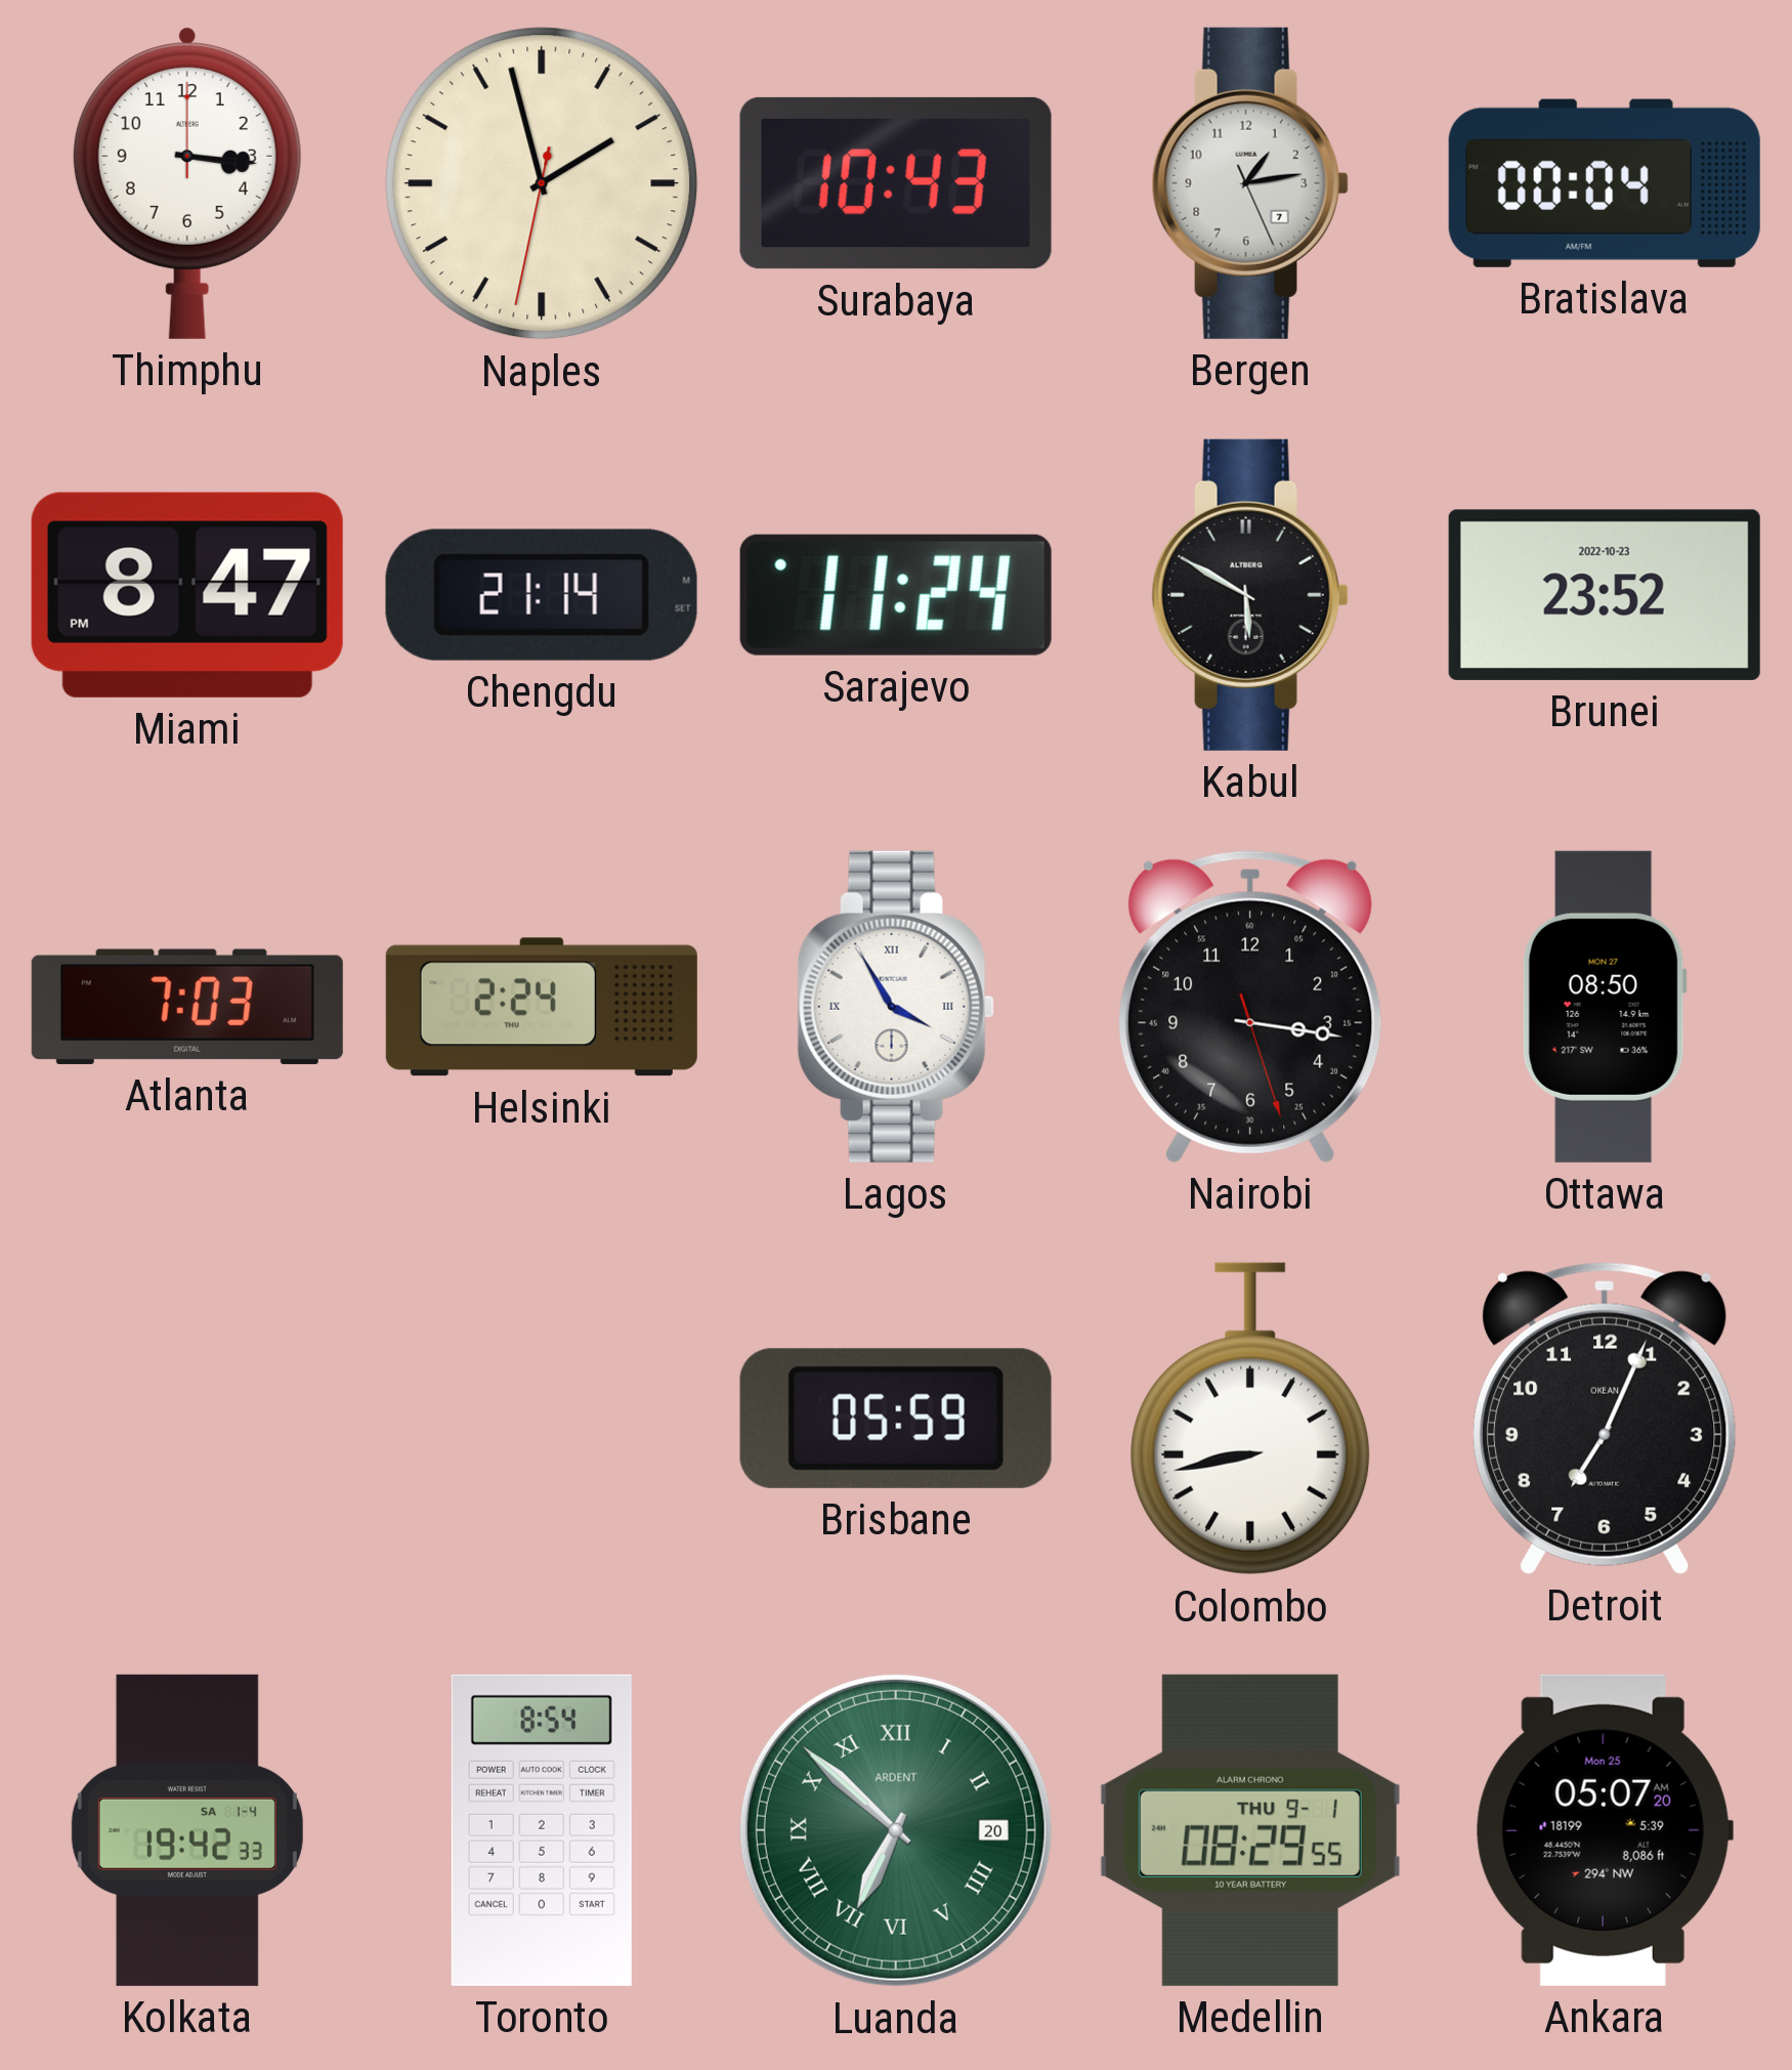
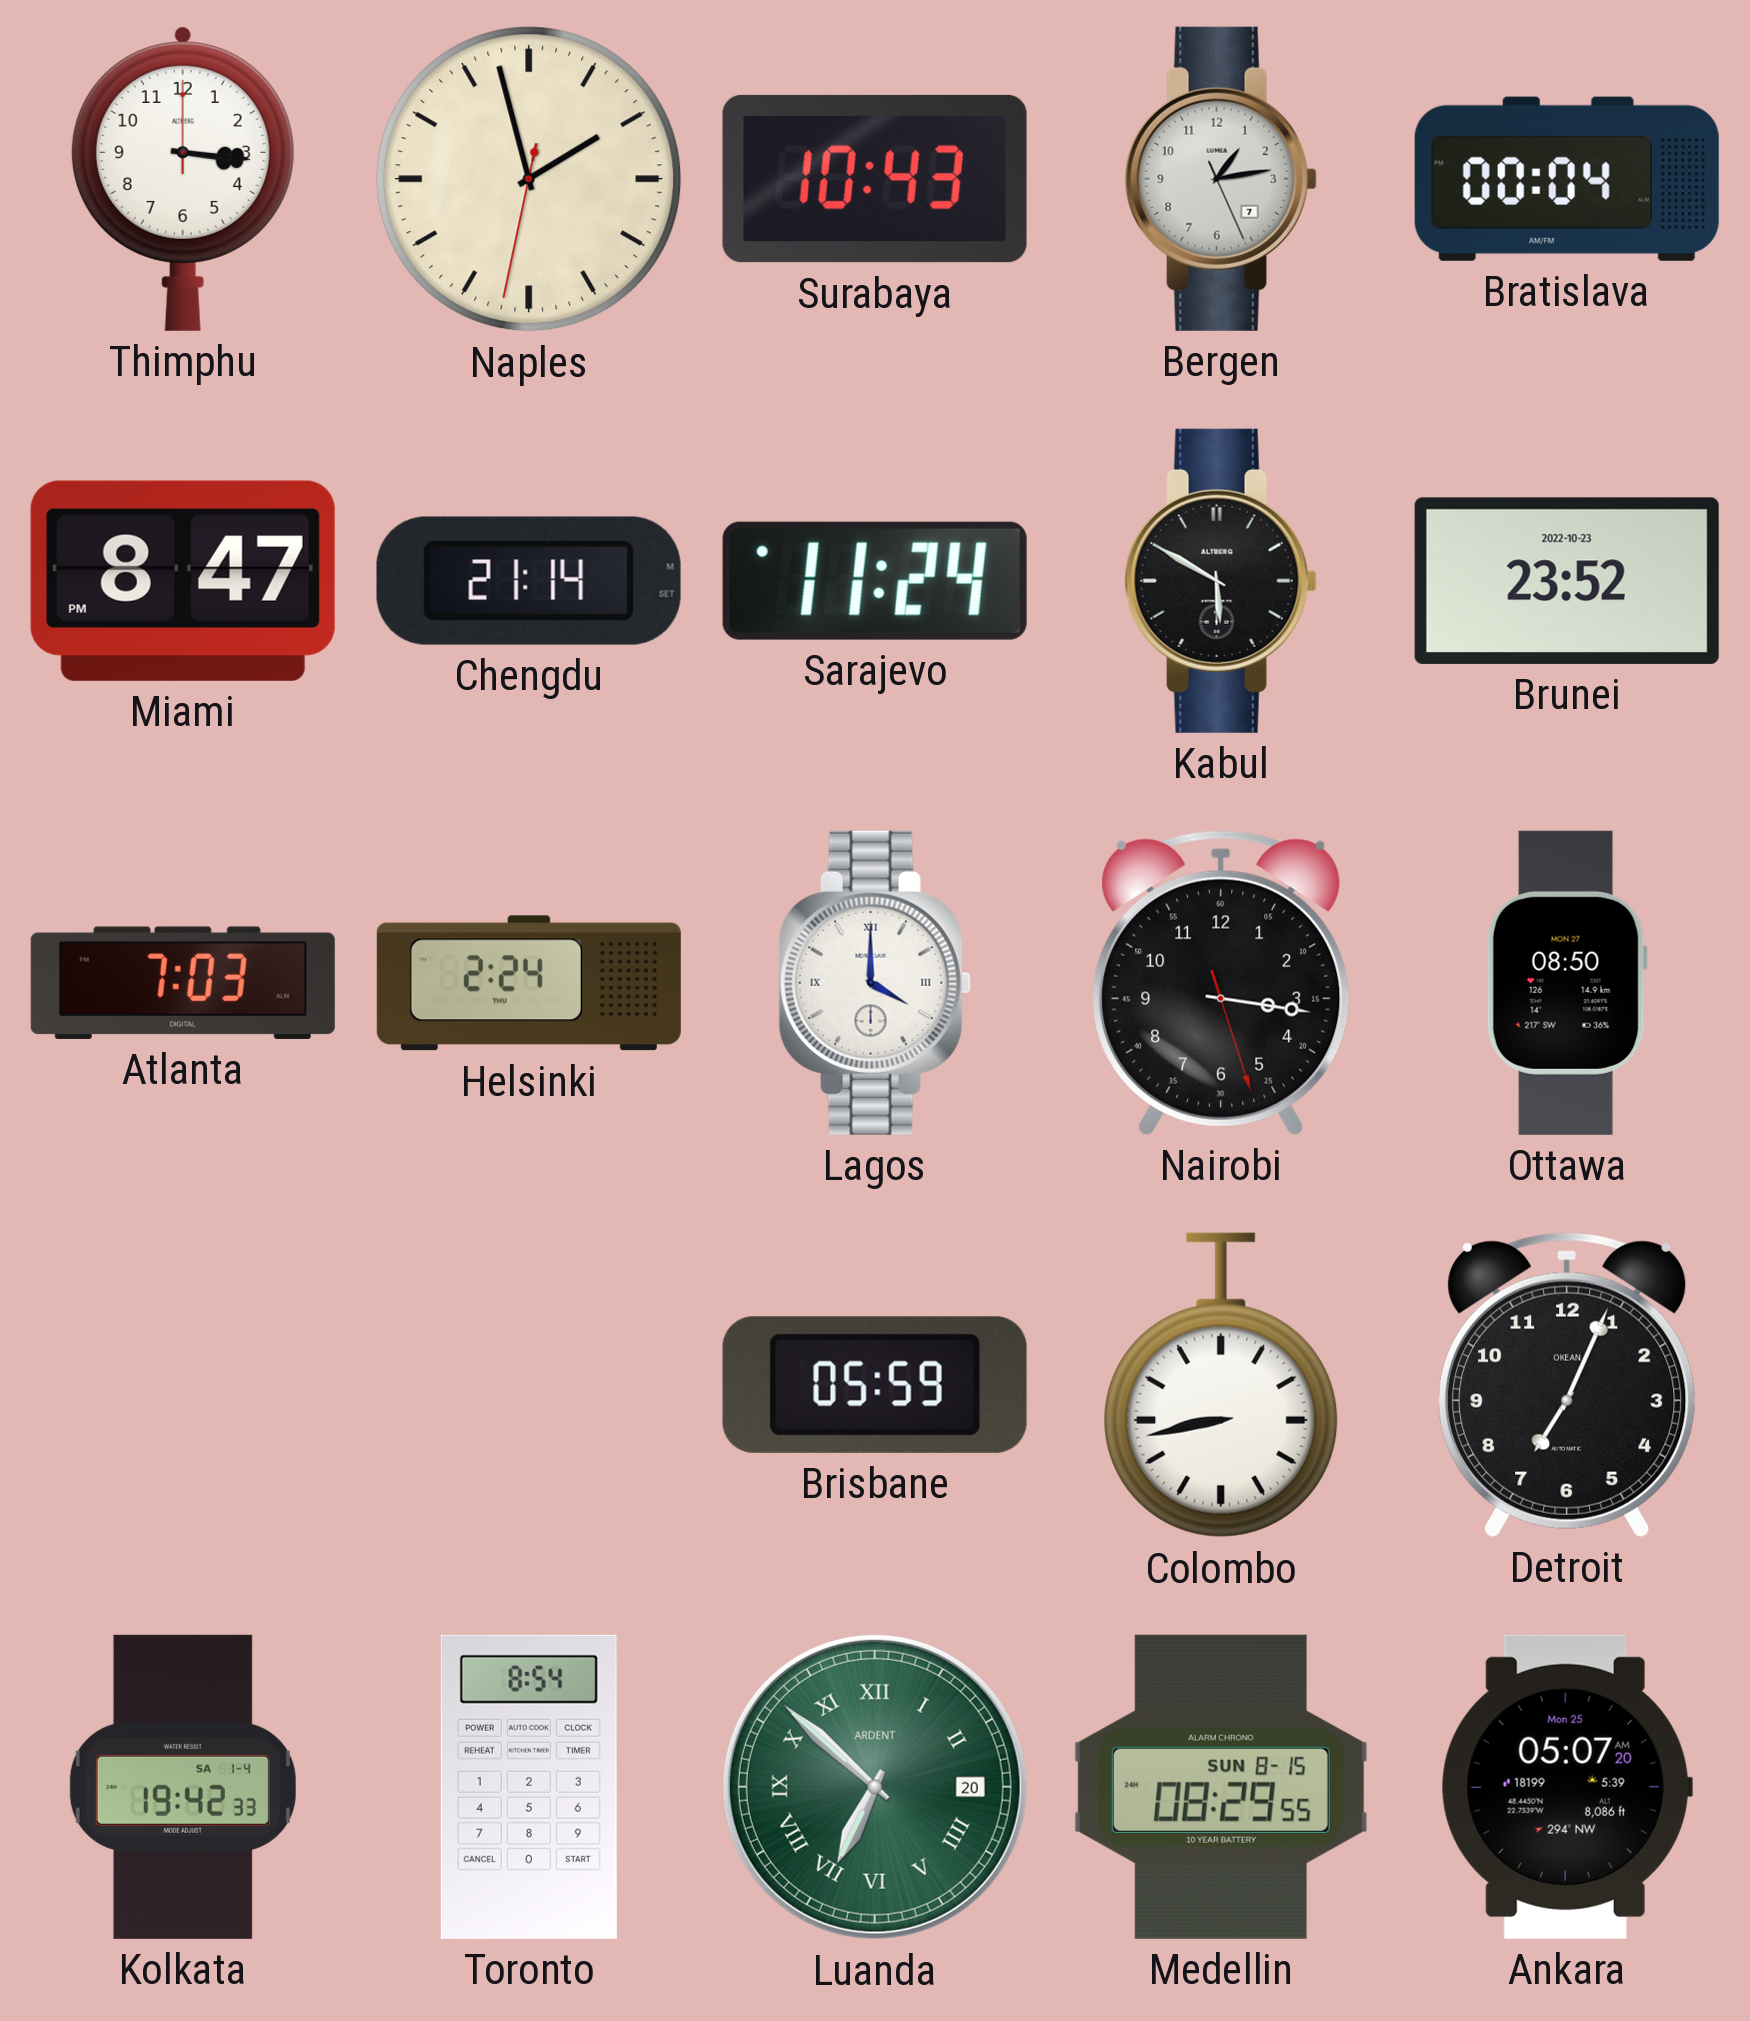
Lagos: 3:55 -> 4:00
Medellin date: THU 9-1 -> SUN 8-15
